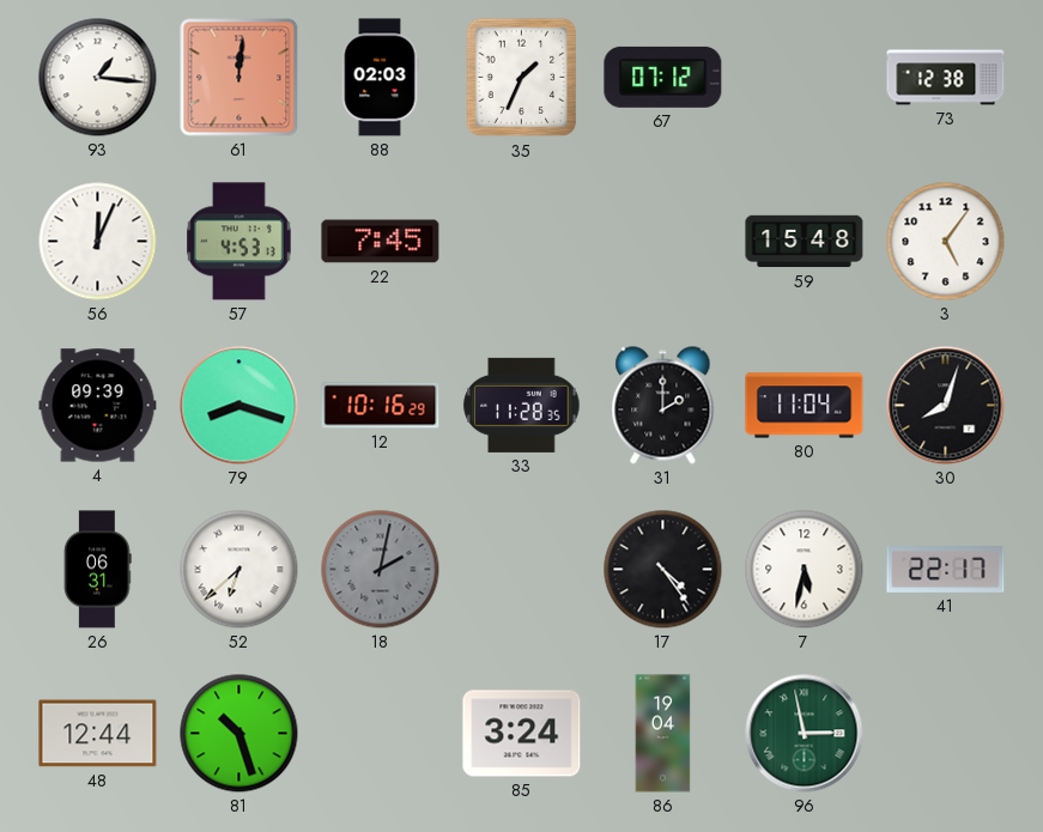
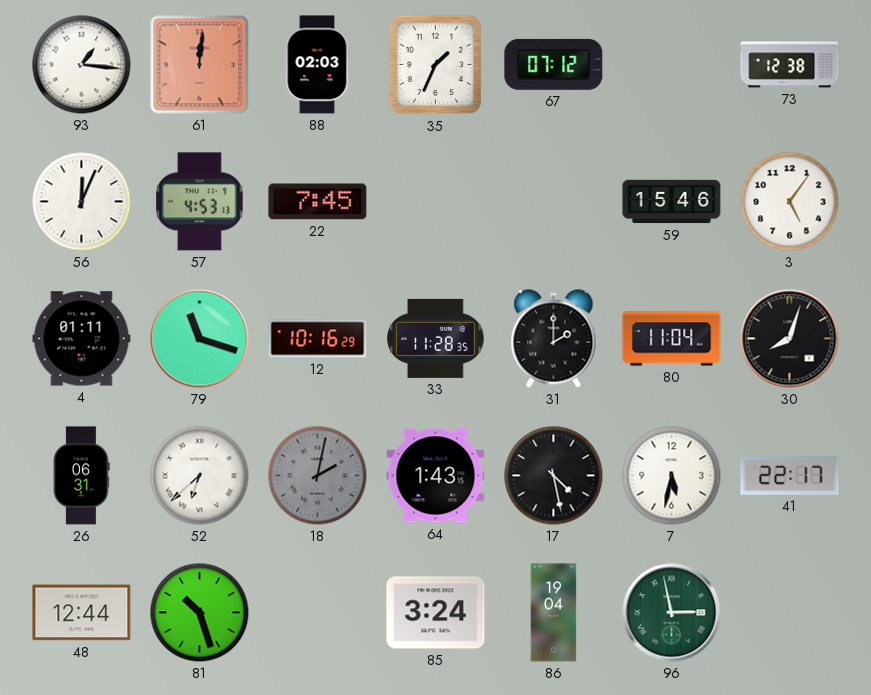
59: 15:48 -> 15:46
4: 09:39 -> 01:11
79: 8:18 -> 11:18
64: none -> 1:43
17: 4:24 -> 4:28
